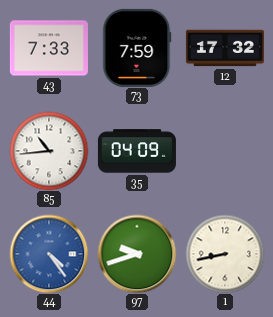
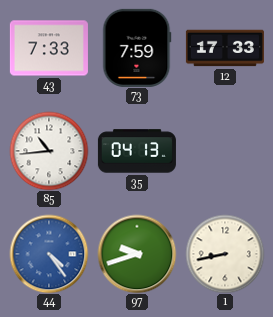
12: 17:32 -> 17:33
35: 04:09 -> 04:13
